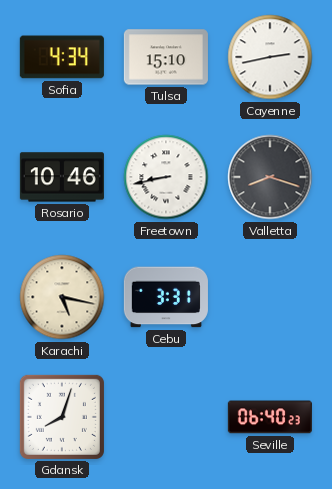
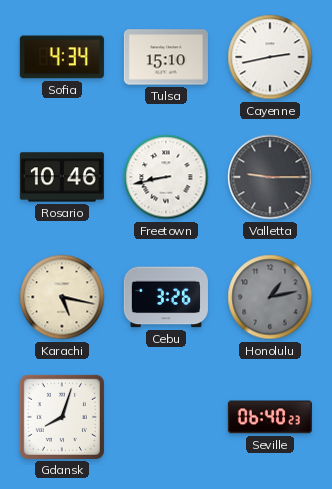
Valletta: 8:18 -> 9:15
Cebu: 3:31 -> 3:26
Honolulu: none -> 1:13
